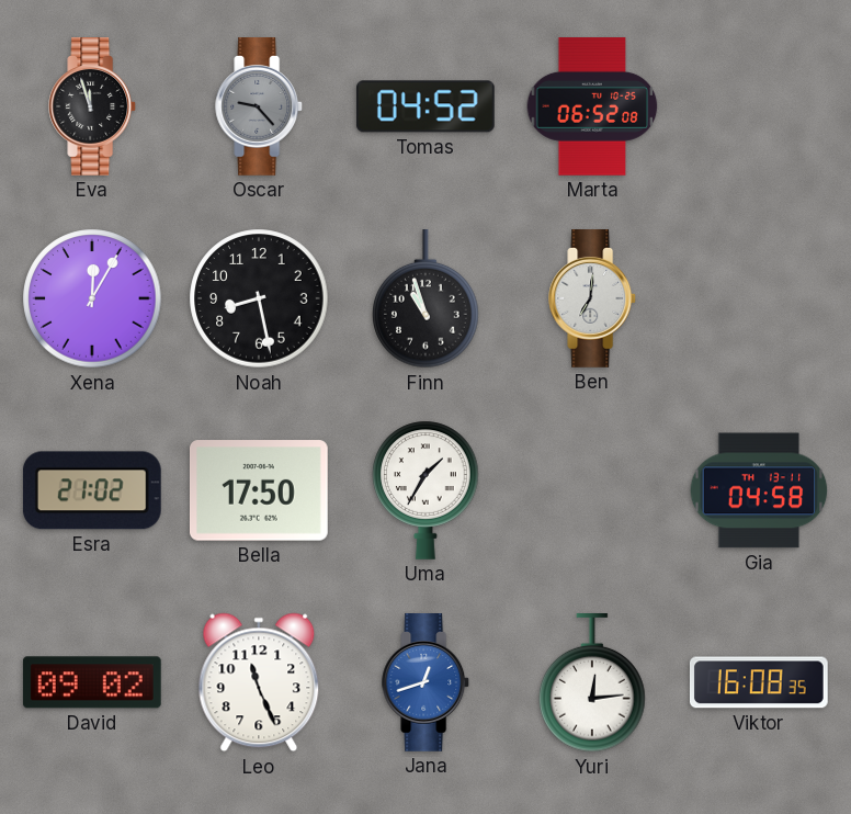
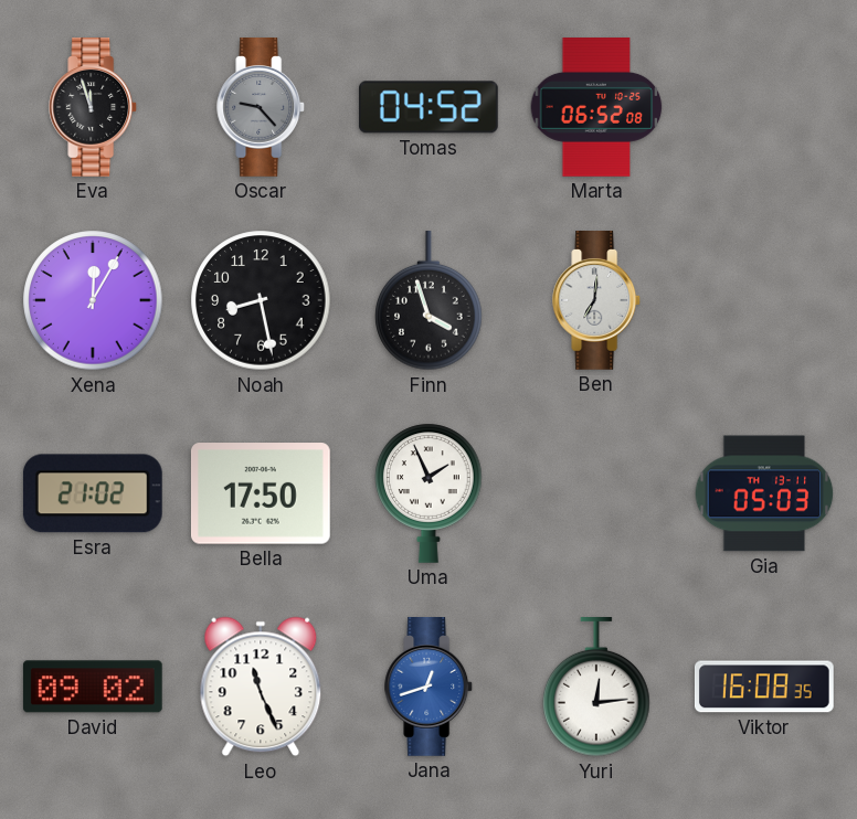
Finn: 10:57 -> 3:57
Uma: 1:35 -> 1:56
Gia: 04:58 -> 05:03
